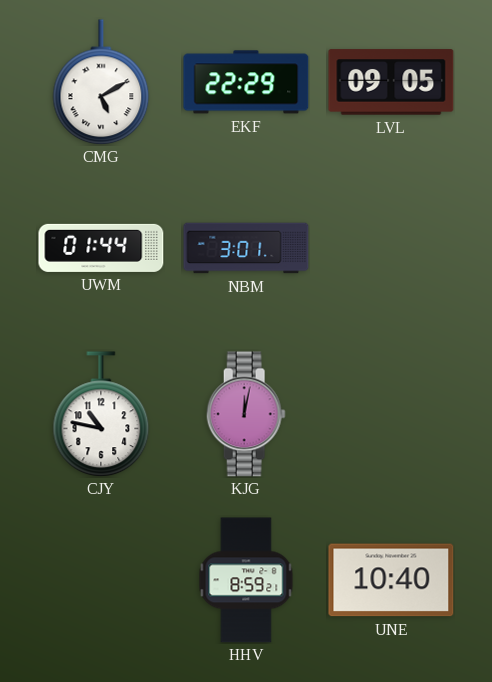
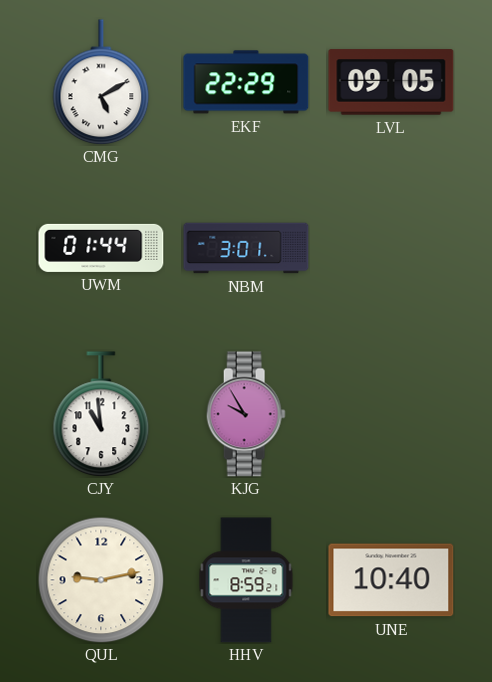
CJY: 10:47 -> 10:59
KJG: 12:02 -> 9:55
QUL: none -> 9:13
